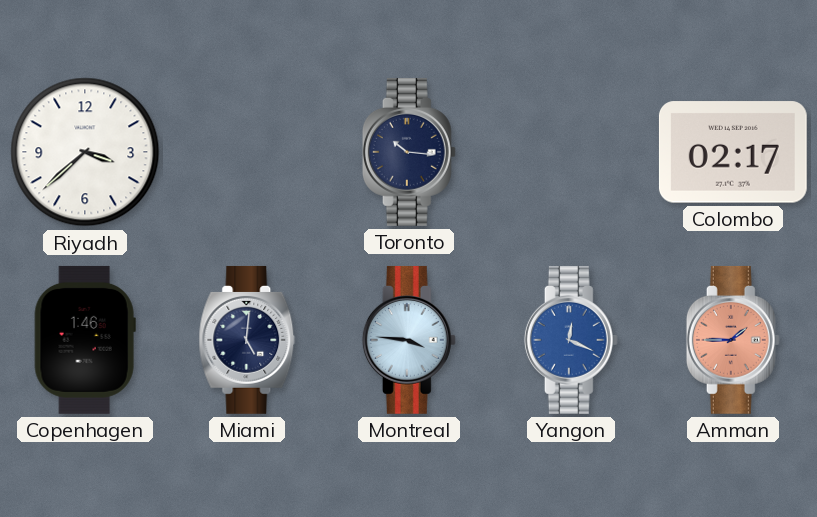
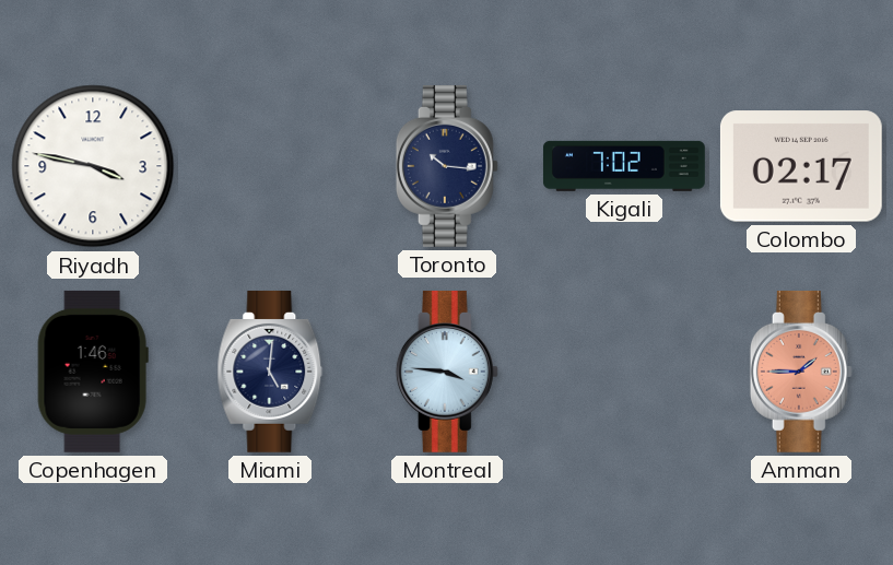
Riyadh: 3:38 -> 3:47
Kigali: none -> 7:02
Yangon: 12:19 -> none
